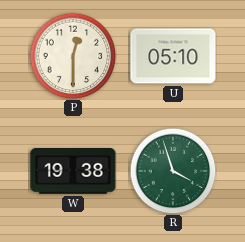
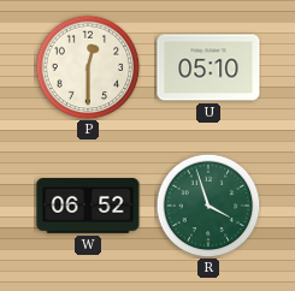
W: 19:38 -> 06:52
